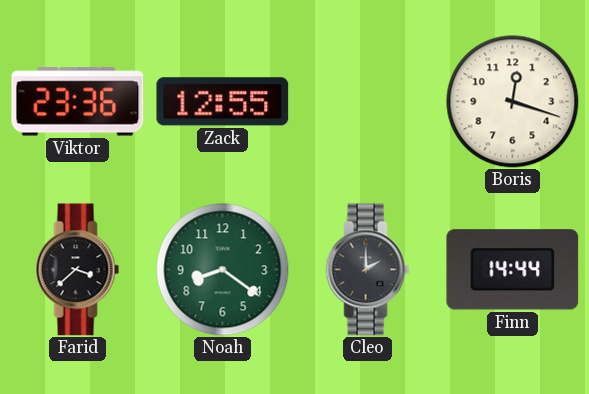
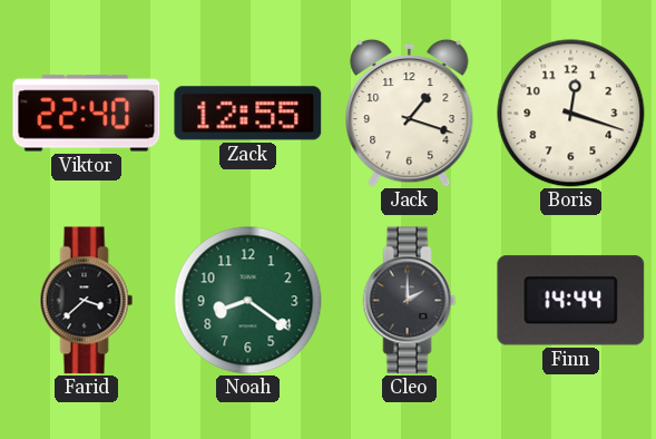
Viktor: 23:36 -> 22:40
Jack: none -> 1:18
